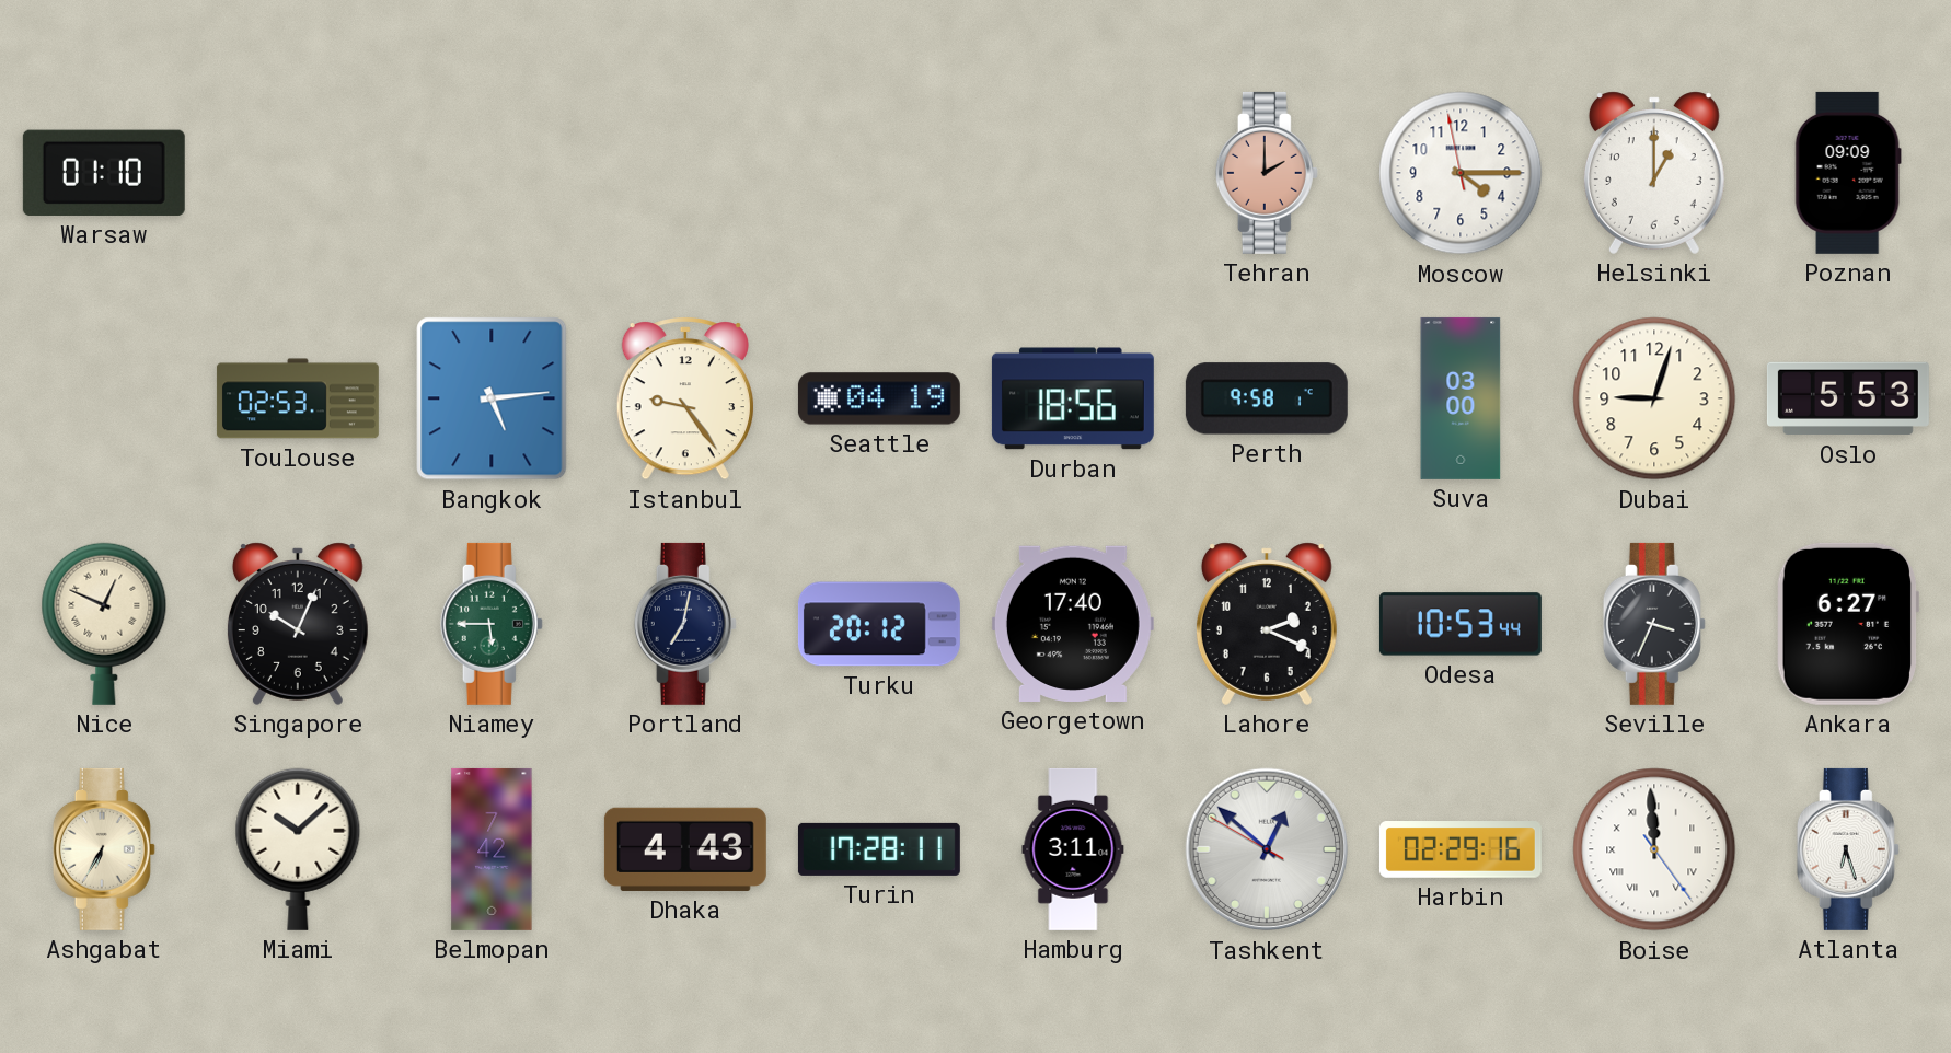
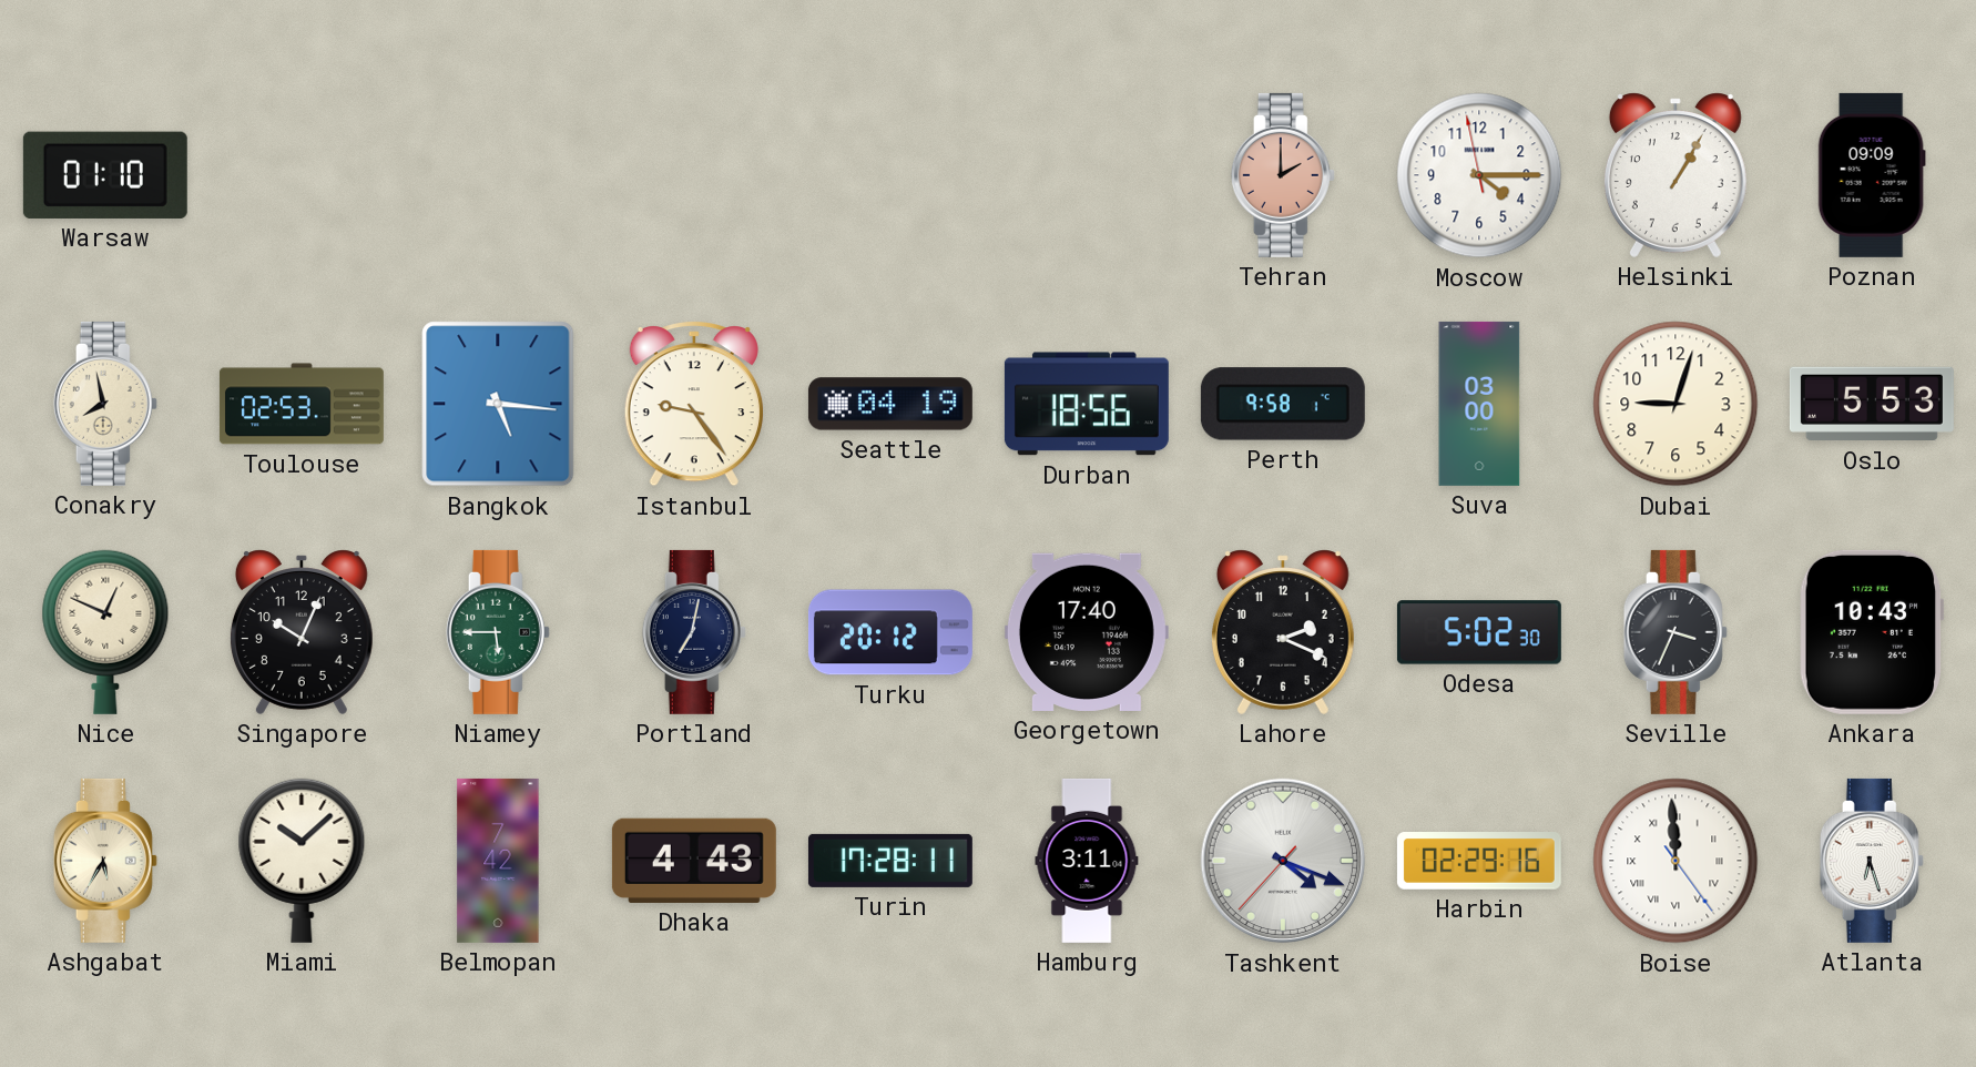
Helsinki: 1:00 -> 1:05
Conakry: none -> 7:58
Bangkok: 5:14 -> 5:16
Odesa: 10:53 -> 5:02
Ankara: 6:27 -> 10:43
Ashgabat: 6:35 -> 5:35
Tashkent: 12:51 -> 4:18
